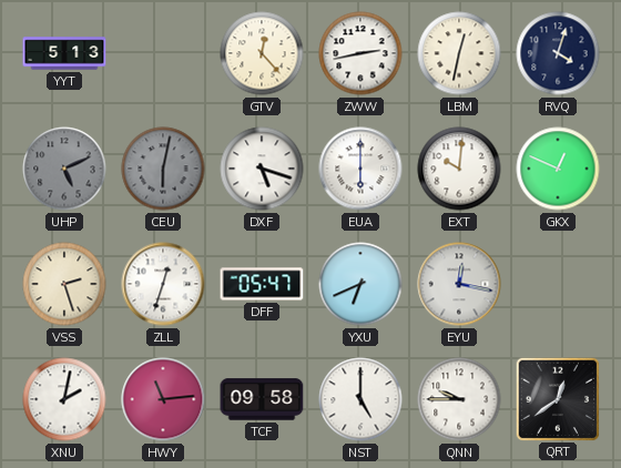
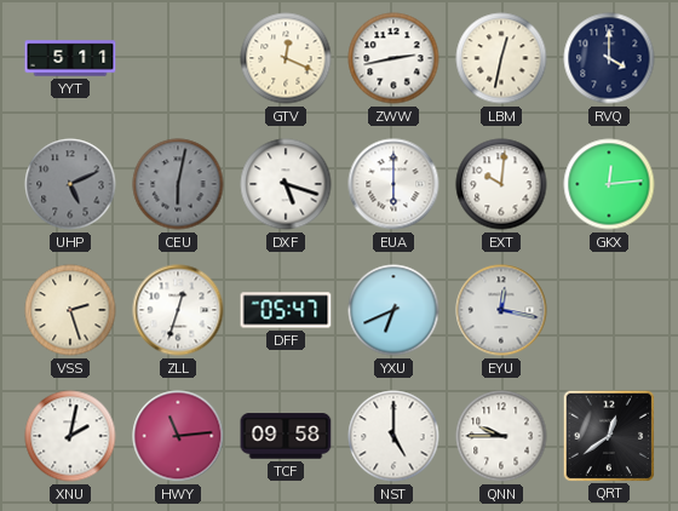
YYT: 5:13 -> 5:11
GTV: 12:23 -> 12:19
RVQ: 4:03 -> 4:00
GKX: 12:49 -> 12:14
